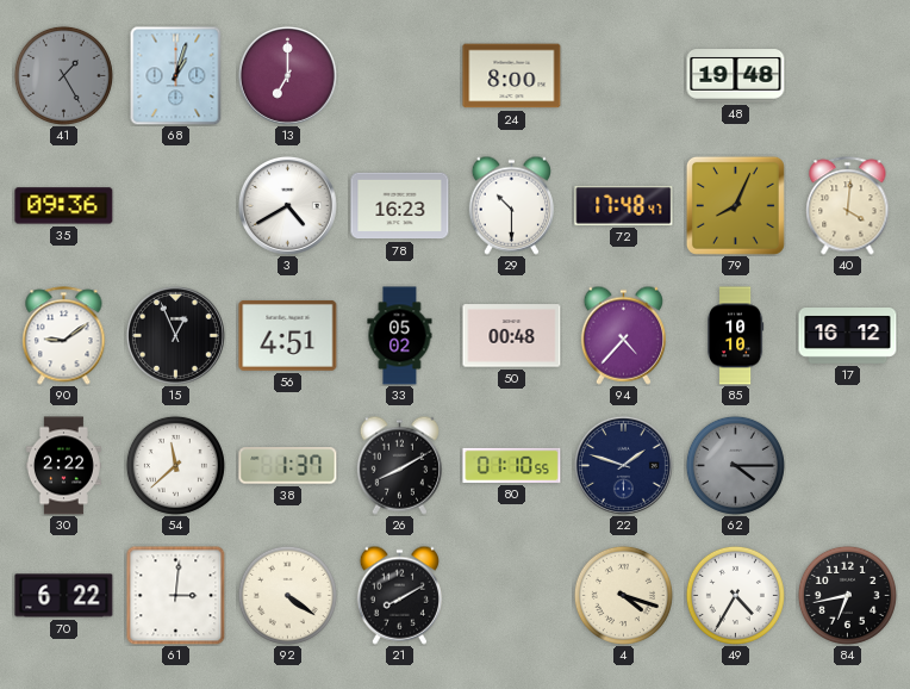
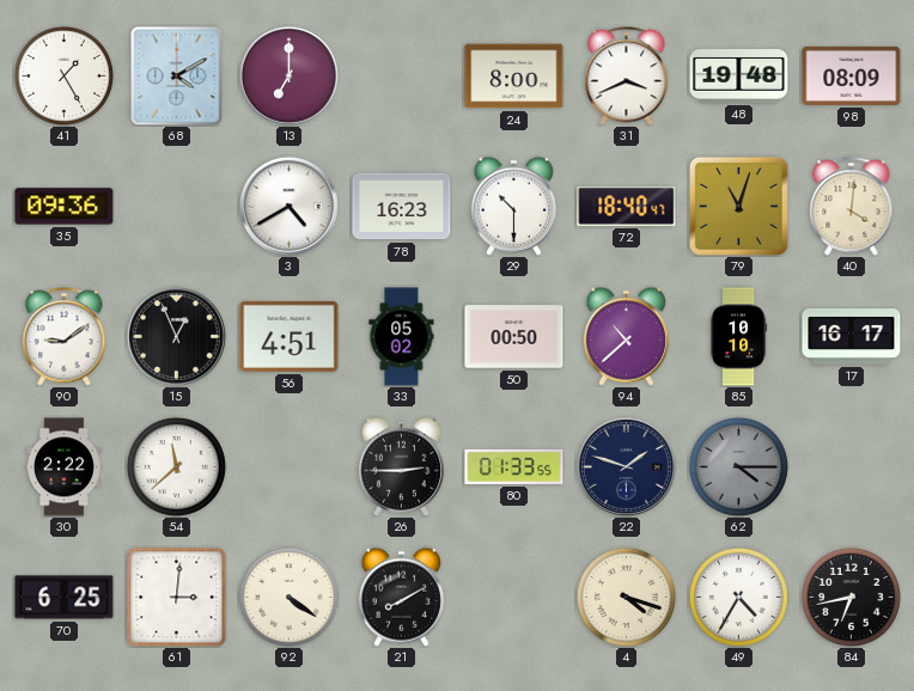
41 dial: grey -> white
68: 1:03 -> 4:10
31: none -> 3:41
98: none -> 08:09
72: 17:48 -> 18:40
79: 8:04 -> 11:03
50: 00:48 -> 00:50
94: 4:37 -> 10:38
17: 16:12 -> 16:17
38: 1:37 -> none
26: 8:10 -> 2:45
80: 01:10 -> 01:33
70: 6:22 -> 6:25
